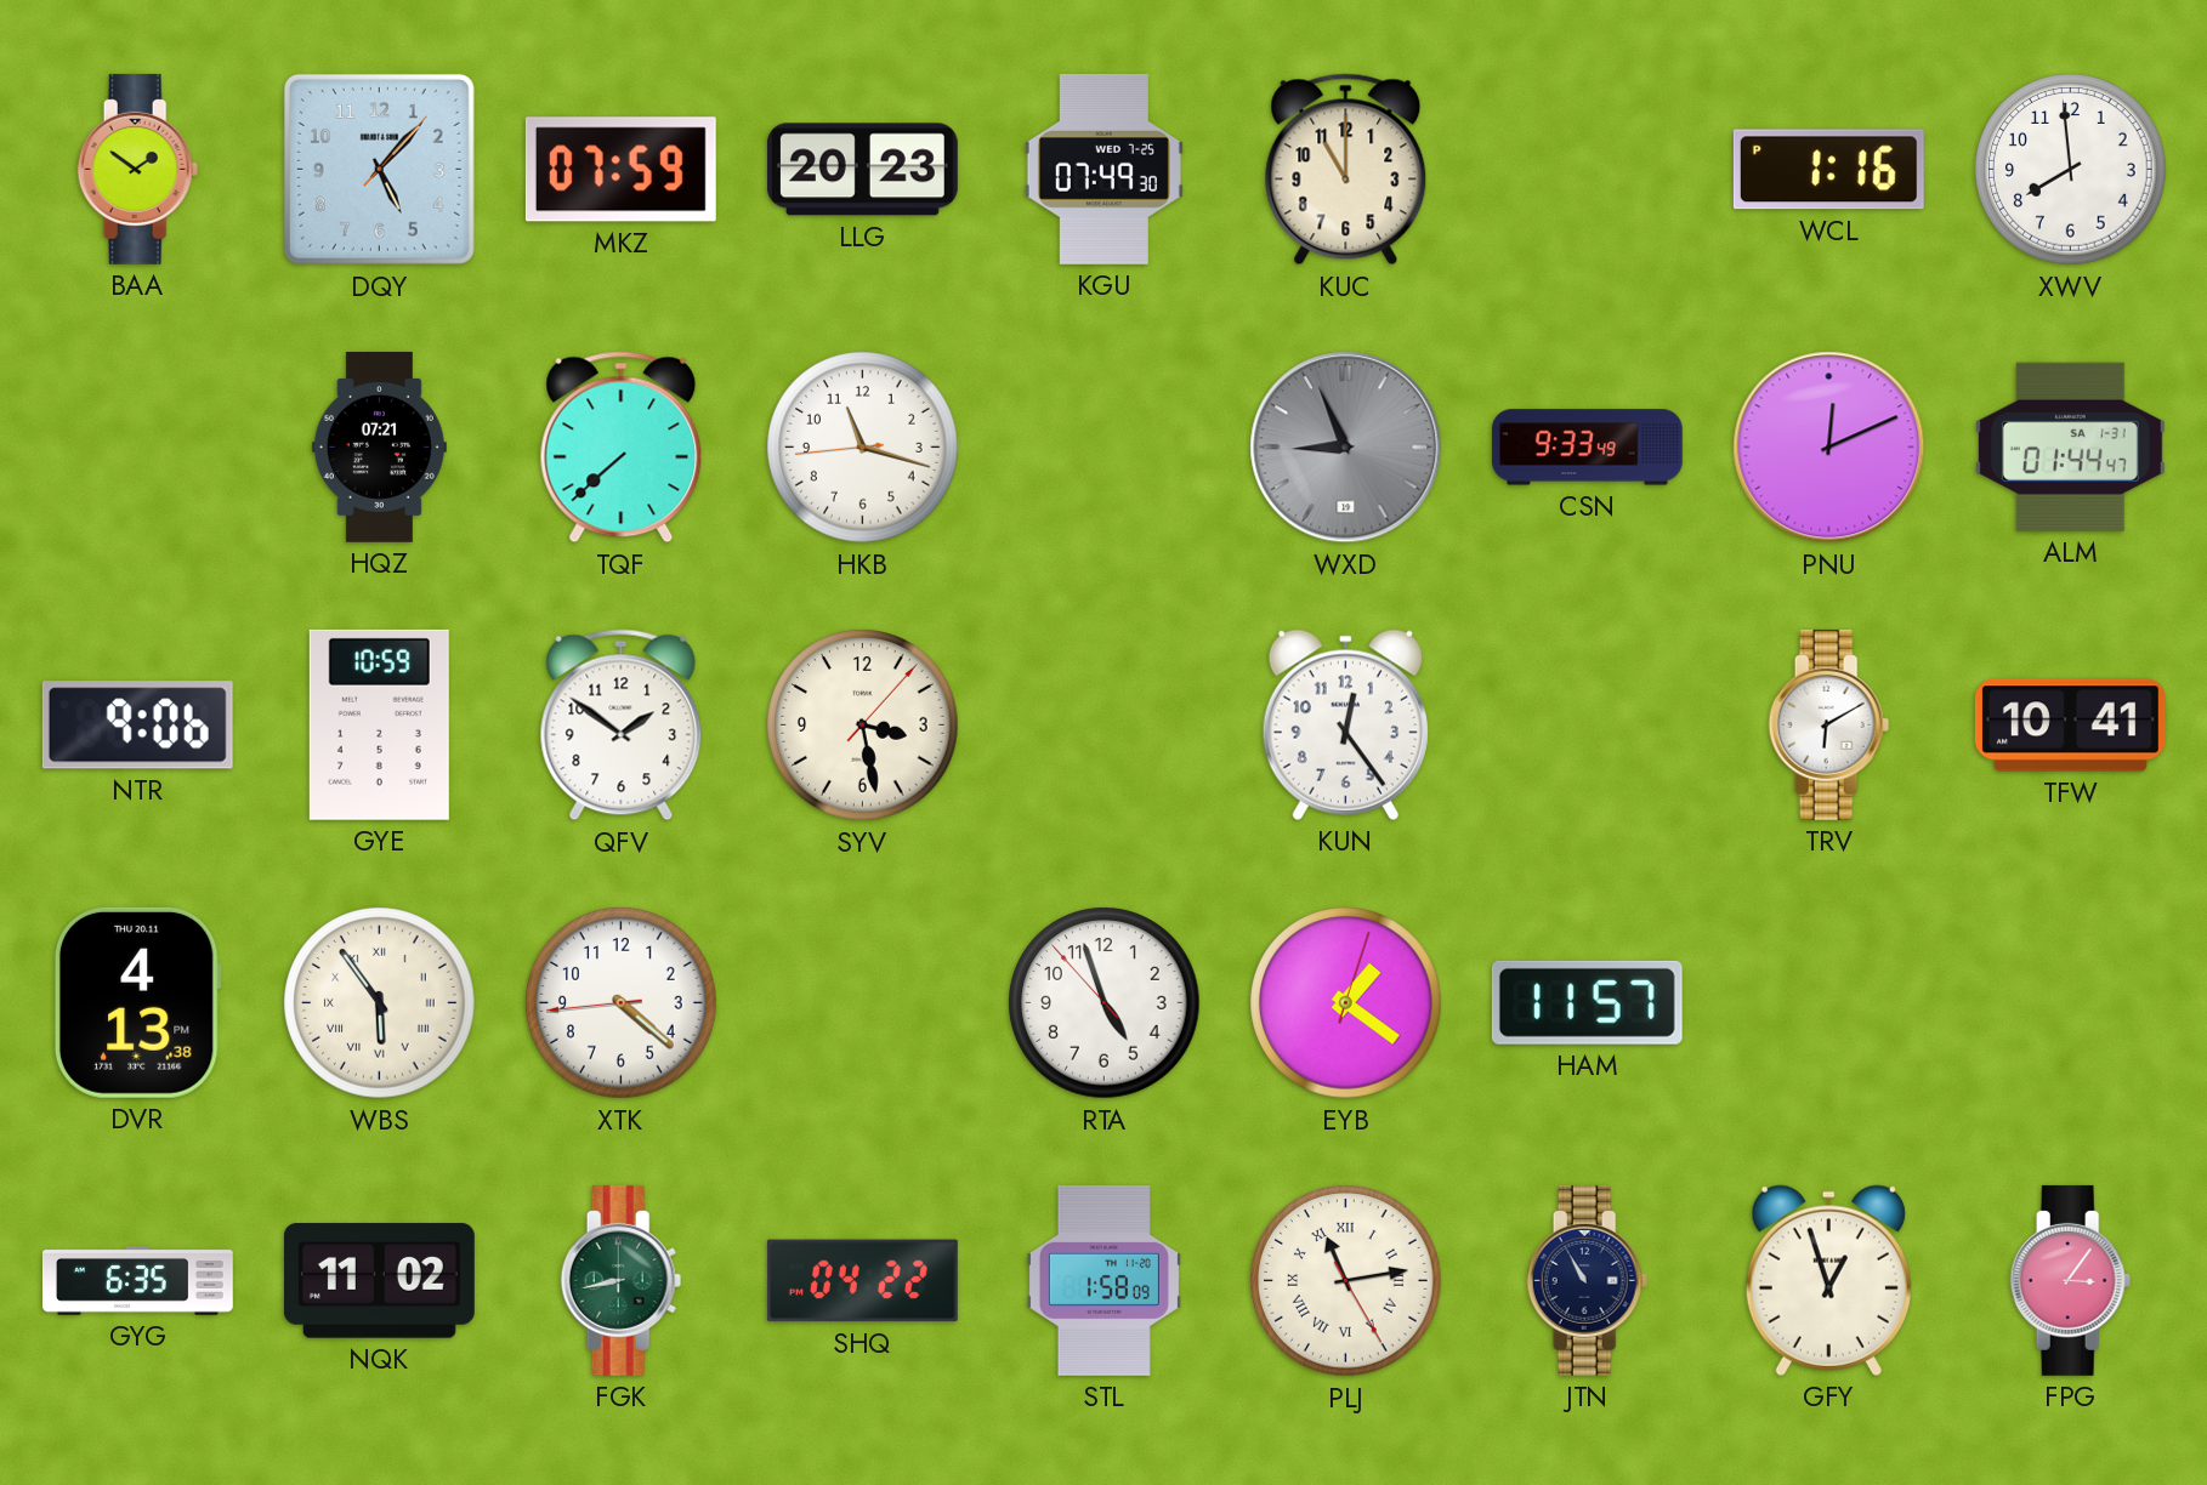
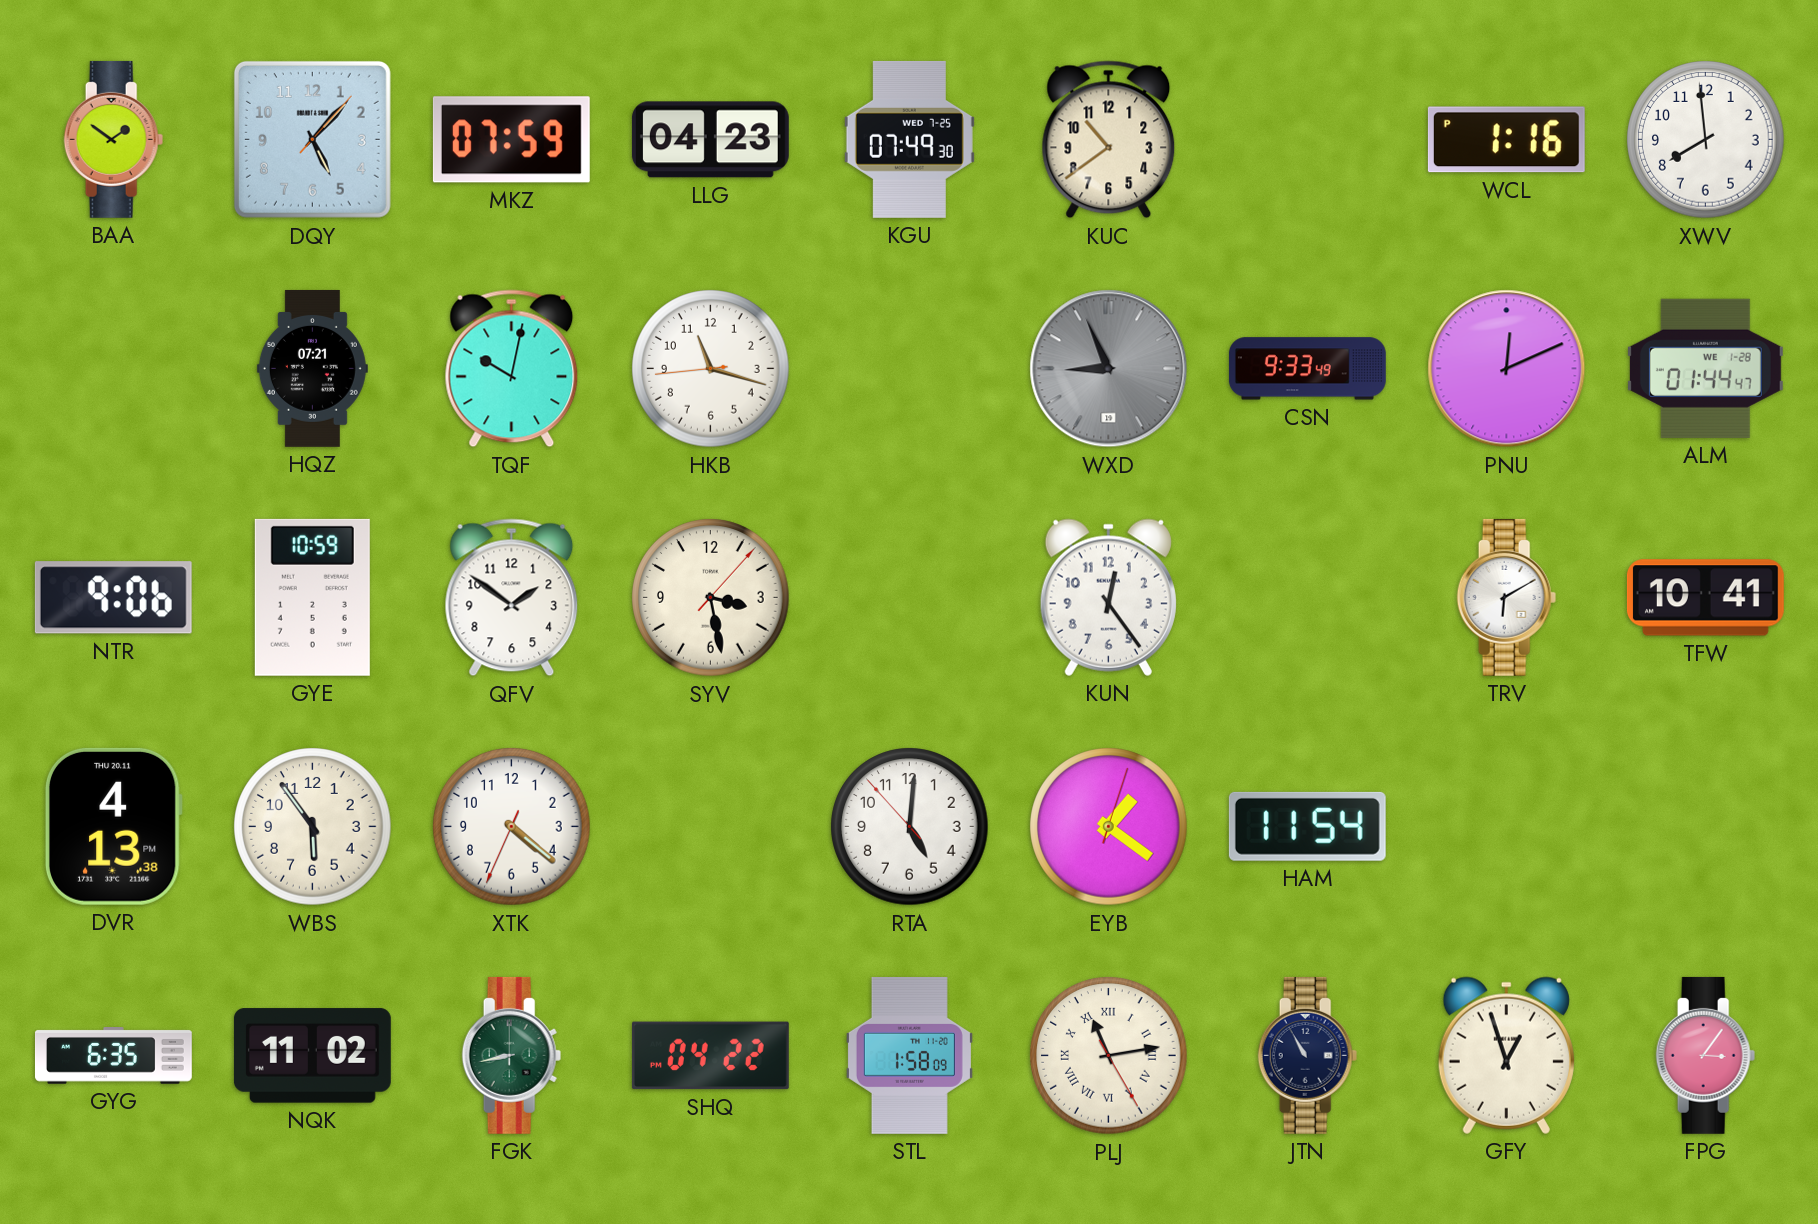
LLG: 20:23 -> 04:23
KUC: 11:00 -> 10:39
TQF: 7:38 -> 10:02
ALM date: SA 1-31 -> WE 1-28
WBS numerals: Roman -> Arabic
XTK: 4:21:44 -> 4:21:34
RTA: 4:56 -> 5:00
HAM: 11:57 -> 11:54
